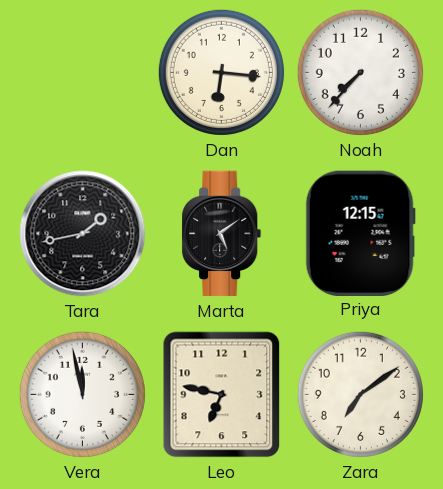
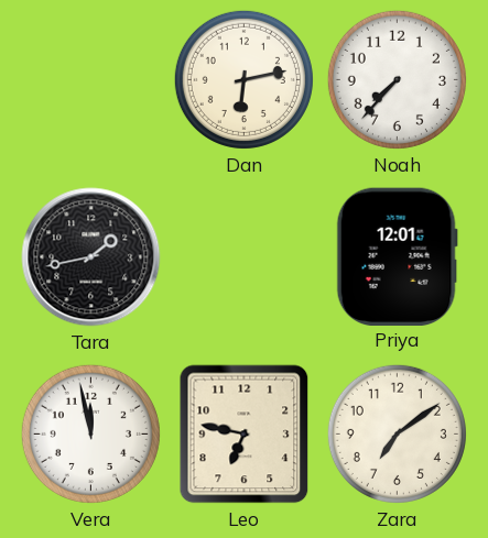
Dan: 6:16 -> 6:13
Marta: 5:09 -> none
Priya: 12:15 -> 12:01
